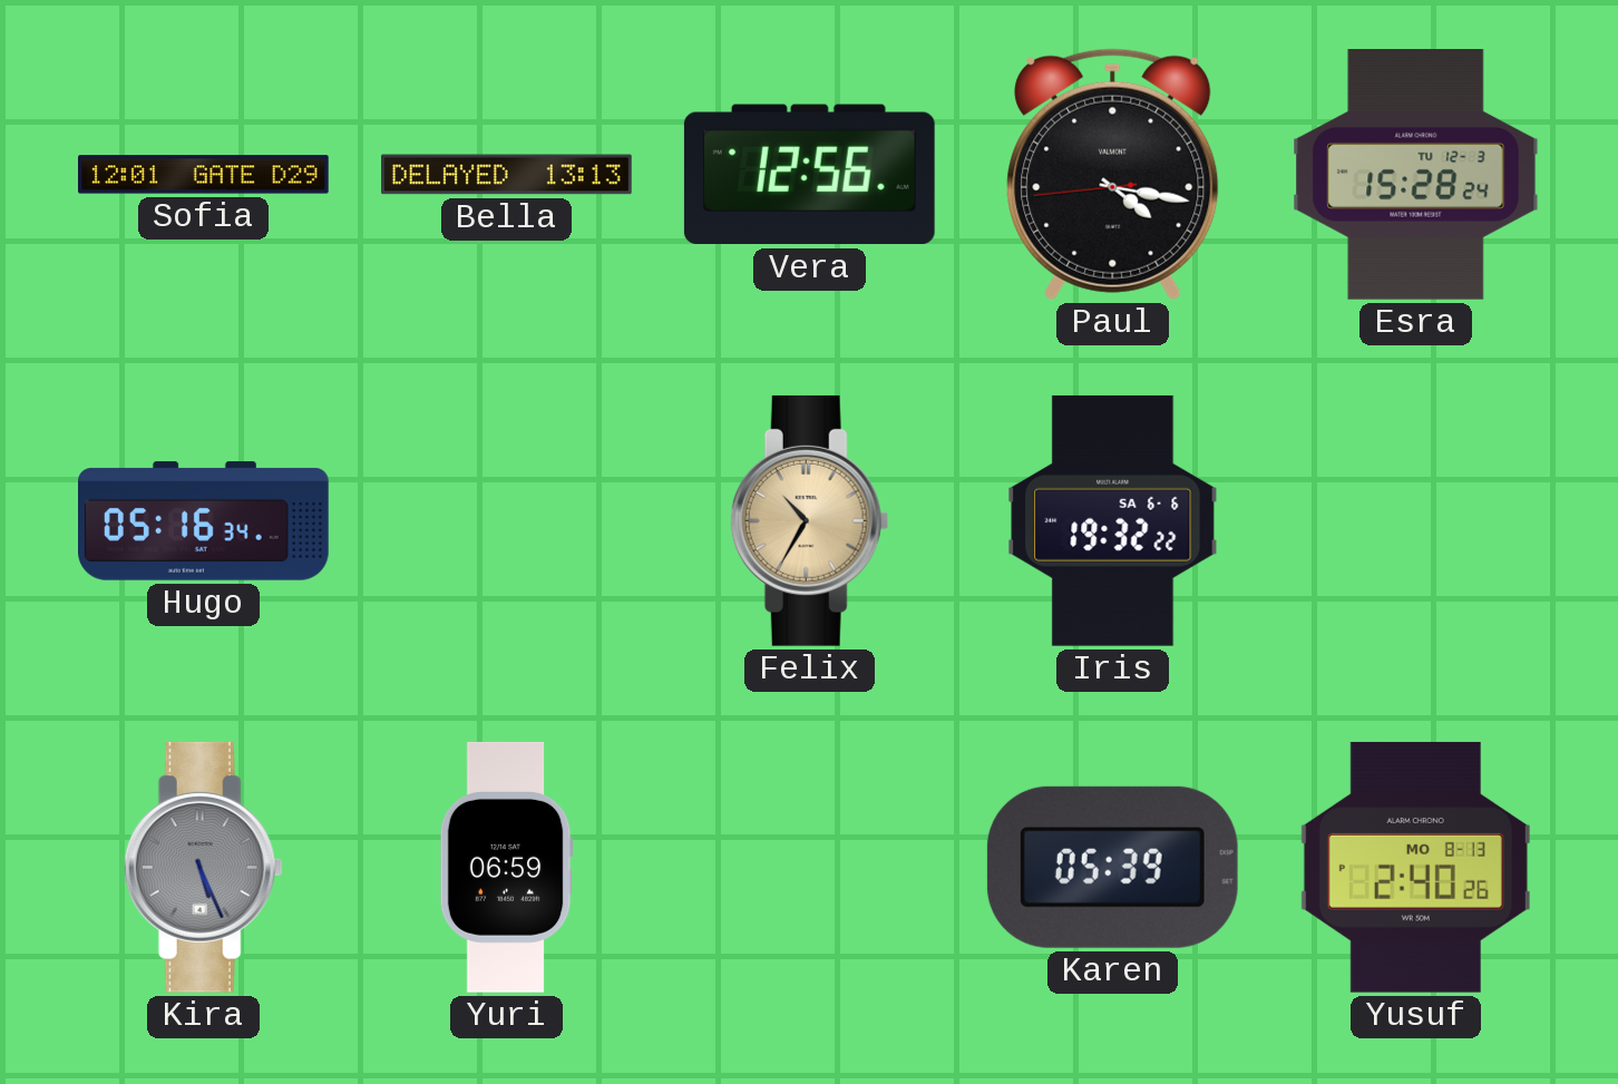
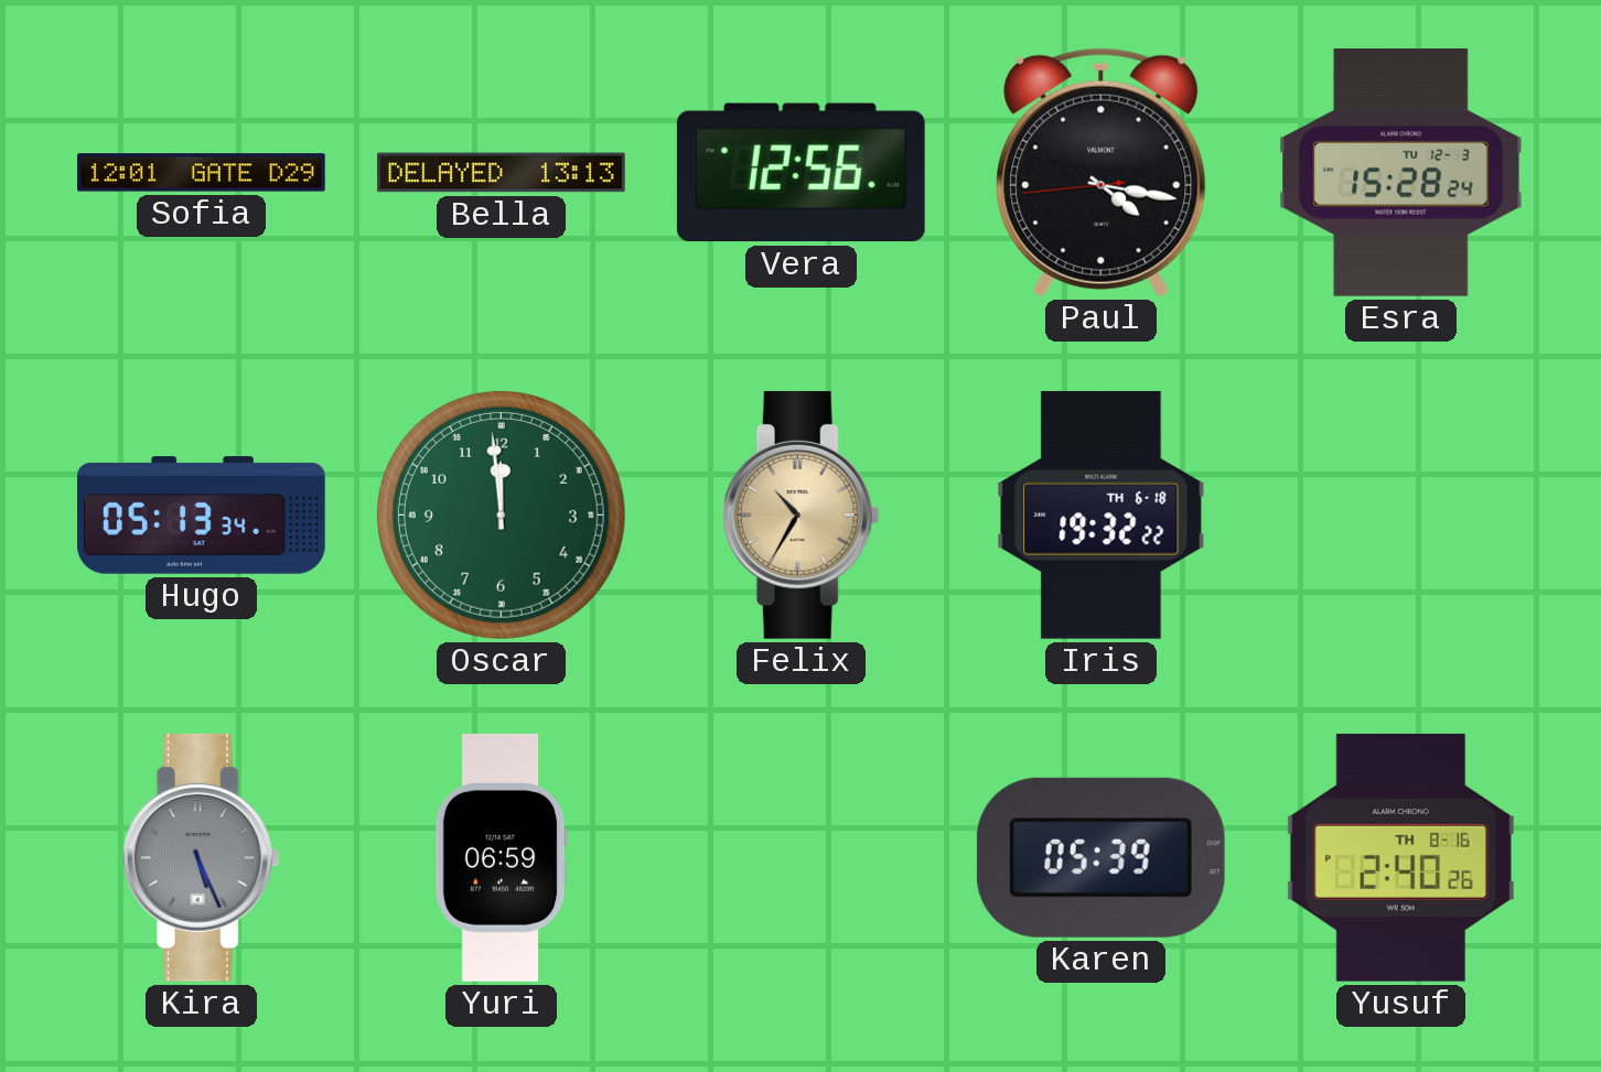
Hugo: 05:16 -> 05:13
Oscar: none -> 11:59
Iris date: SA 6-6 -> TH 6-18
Yusuf date: MO 8-13 -> TH 8-16
